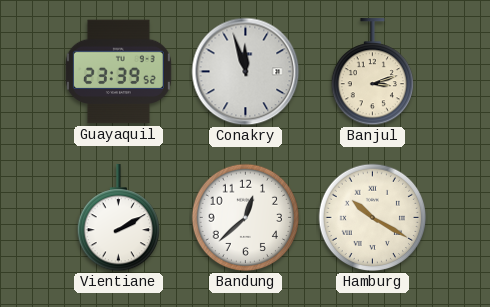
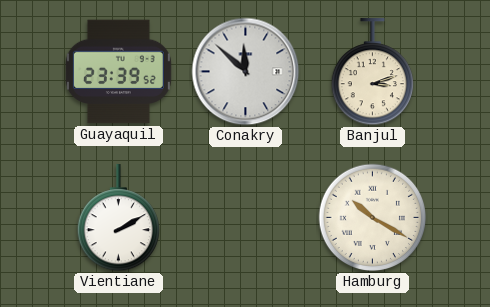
Conakry: 11:57 -> 11:52
Bandung: 12:38 -> none
